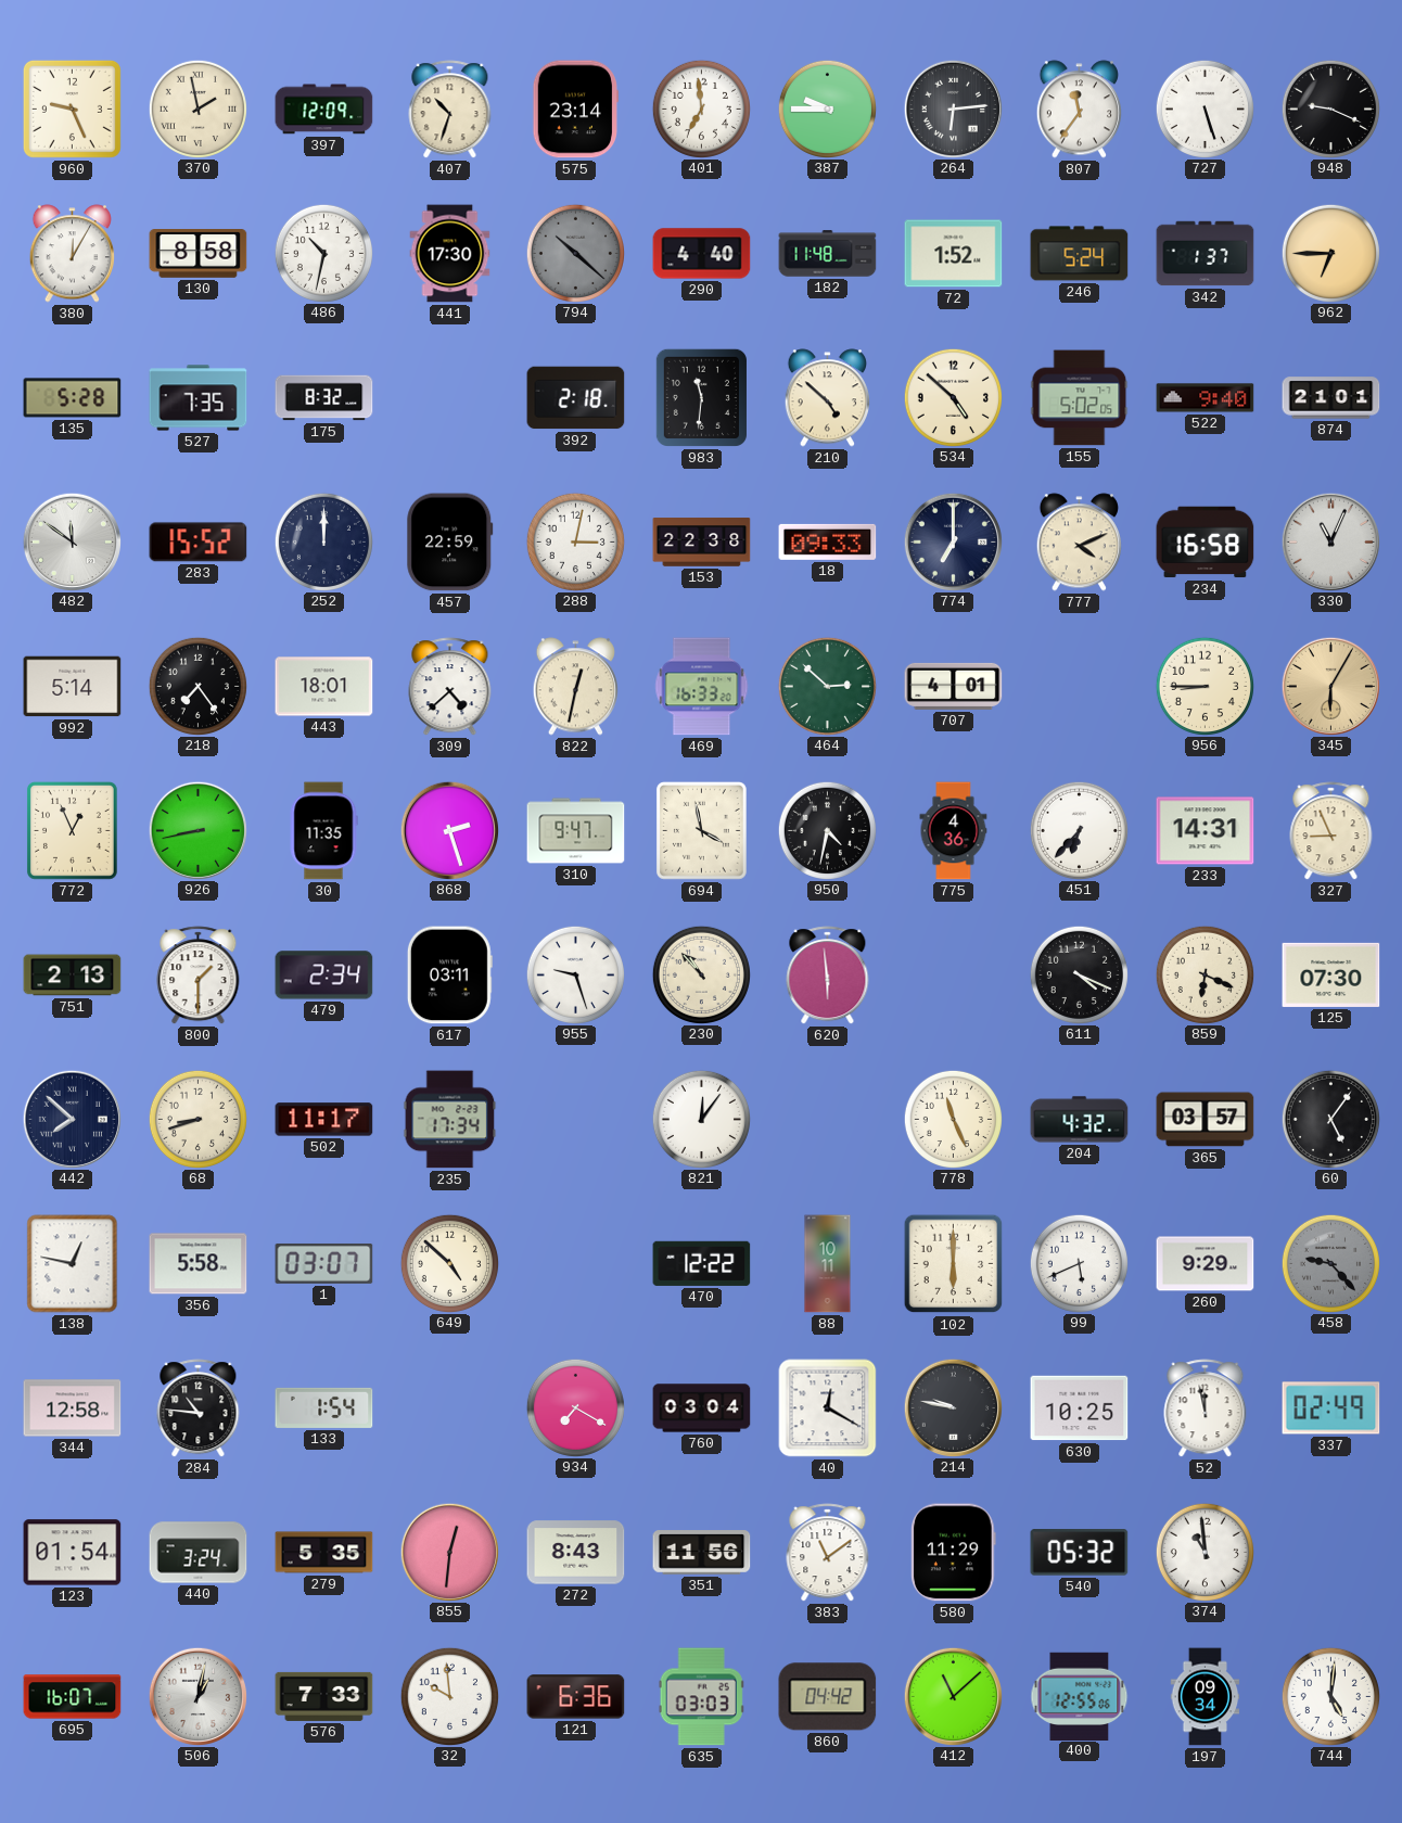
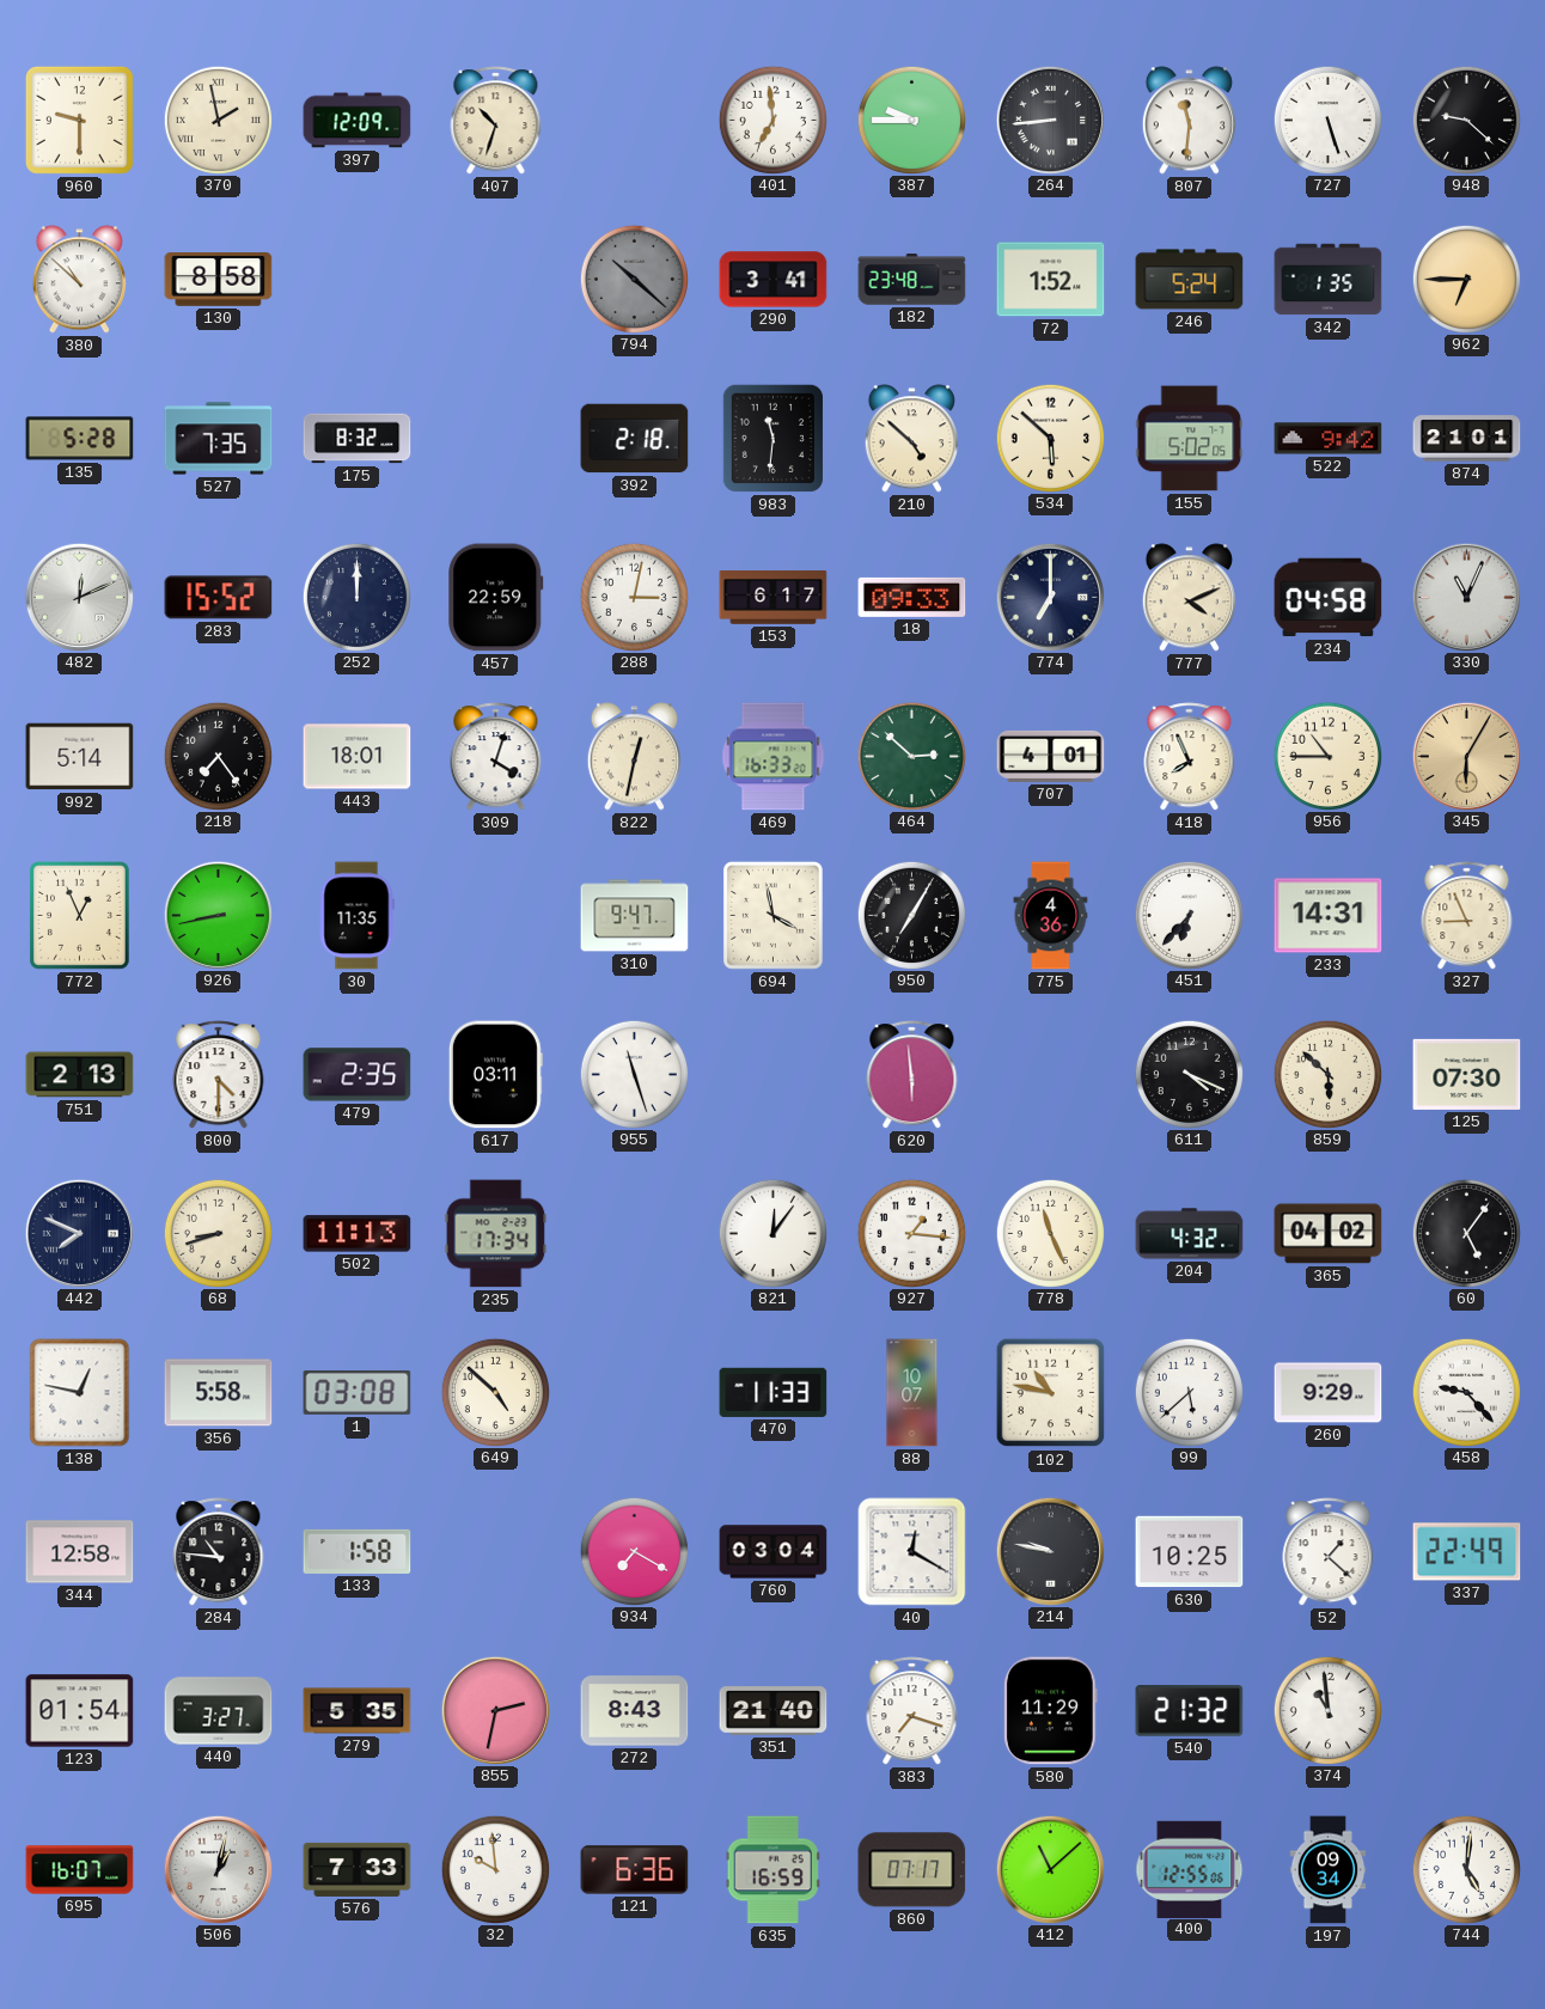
960: 9:26 -> 9:30
575: 23:14 -> none
264: 6:14 -> 8:44
807: 11:36 -> 11:31
948: 9:19 -> 9:22
380: 12:05 -> 10:52
486: 10:32 -> none
441: 17:30 -> none
290: 4:40 -> 3:41
182: 11:48 -> 23:48
342: 1:37 -> 1:35
534: 4:52 -> 5:52
522: 9:40 -> 9:42
482: 11:51 -> 12:11
153: 22:38 -> 6:17
234: 16:58 -> 04:58
309: 4:38 -> 4:03
418: none -> 7:56
956: 8:45 -> 10:45
868: 2:27 -> none
950: 4:32 -> 7:05
800: 1:30 -> 4:30
479: 2:34 -> 2:35
955: 9:27 -> 11:27
230: 10:53 -> none
859: 6:19 -> 5:52
442: 7:52 -> 7:49
502: 11:17 -> 11:13
927: none -> 1:16
365: 03:57 -> 04:02
1: 03:07 -> 03:08
470: 12:22 -> 11:33
88: 10:11 -> 10:07
102: 6:00 -> 10:47
99: 5:41 -> 5:38
458 dial: grey -> white
133: 1:54 -> 1:58
52: 11:58 -> 1:22
337: 02:49 -> 22:49
440: 3:24 -> 3:27
855: 12:31 -> 2:32
351: 11:56 -> 21:40
383: 11:09 -> 7:18
540: 05:32 -> 21:32
635: 03:03 -> 16:59
860: 04:42 -> 07:17
